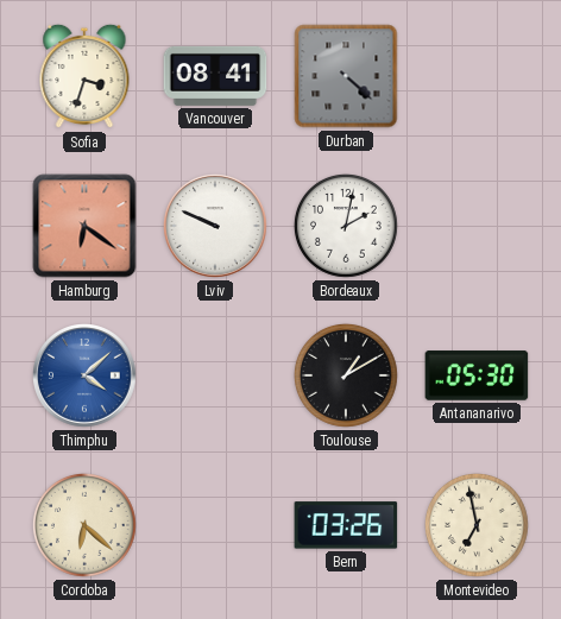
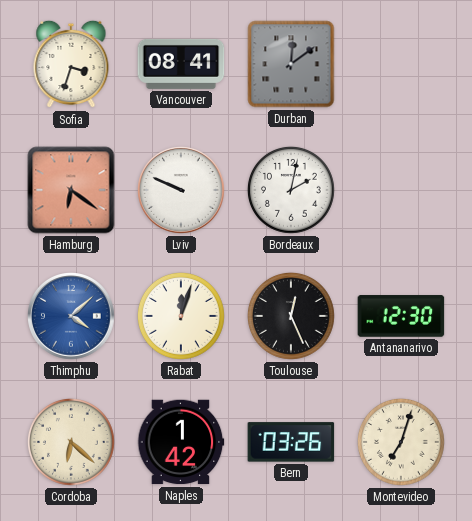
Durban: 4:22 -> 12:09
Rabat: none -> 12:03
Toulouse: 1:10 -> 12:26
Antananarivo: 05:30 -> 12:30
Naples: none -> 1:42
Montevideo: 6:58 -> 7:03
